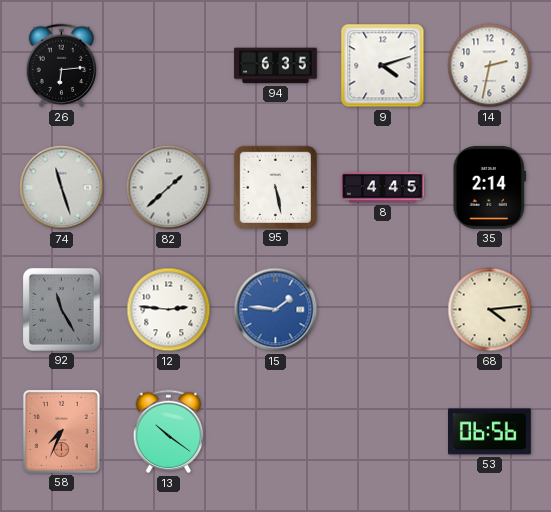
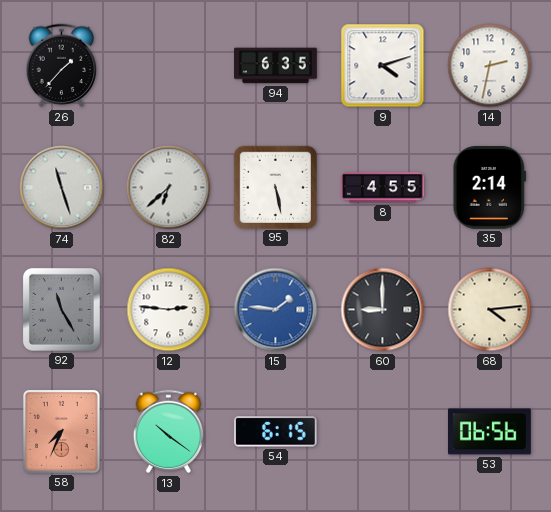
26: 6:14 -> 1:37
82: 1:38 -> 6:38
8: 4:45 -> 4:55
60: none -> 9:00
54: none -> 6:15
